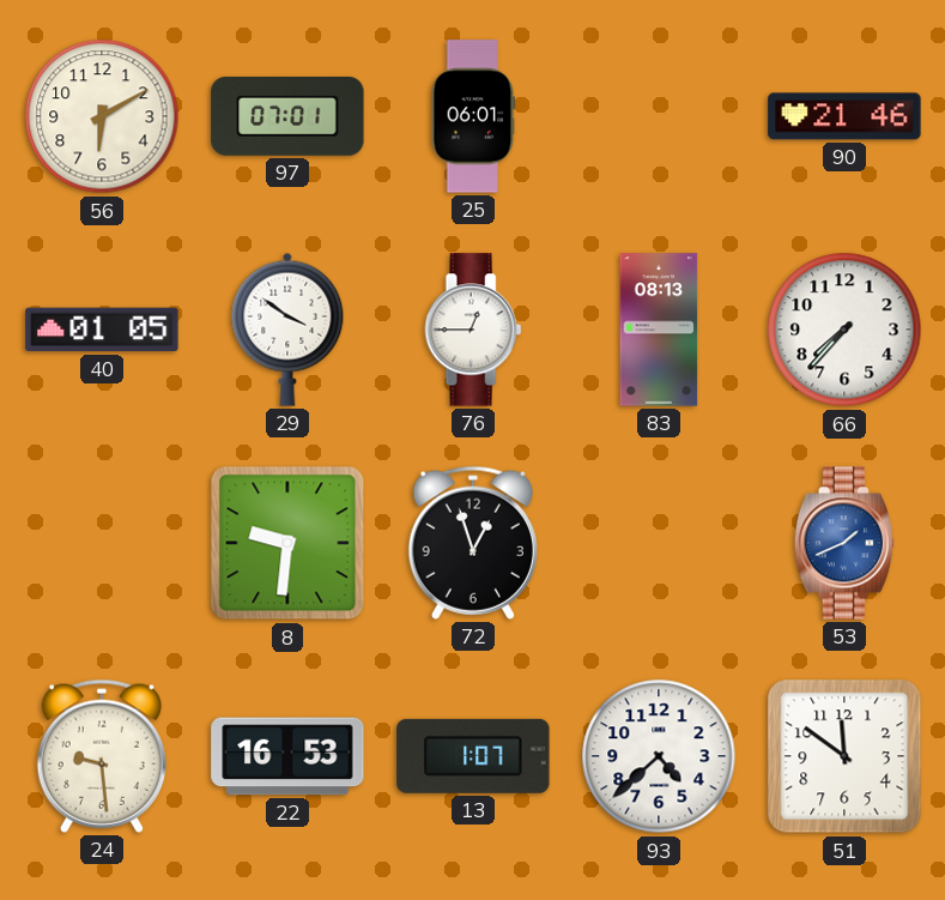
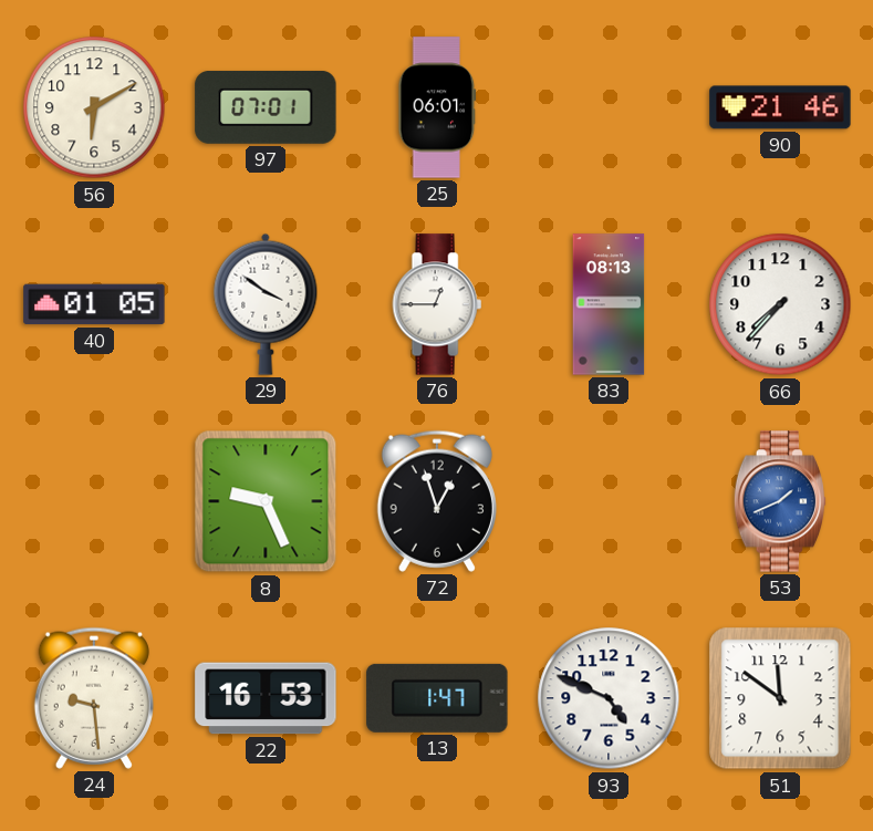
8: 9:31 -> 9:26
13: 1:07 -> 1:47
93: 4:38 -> 4:49
